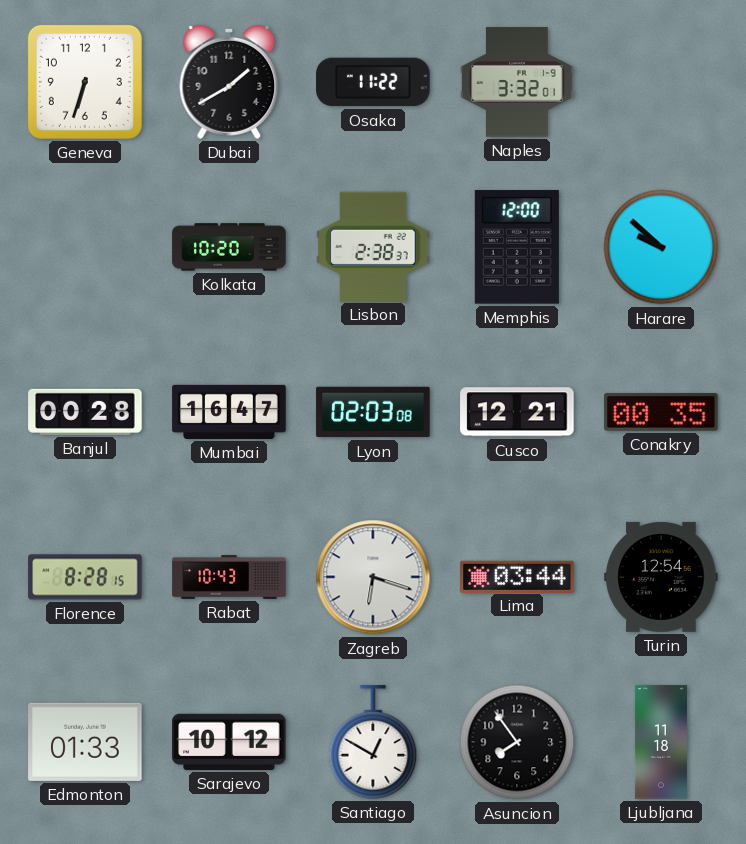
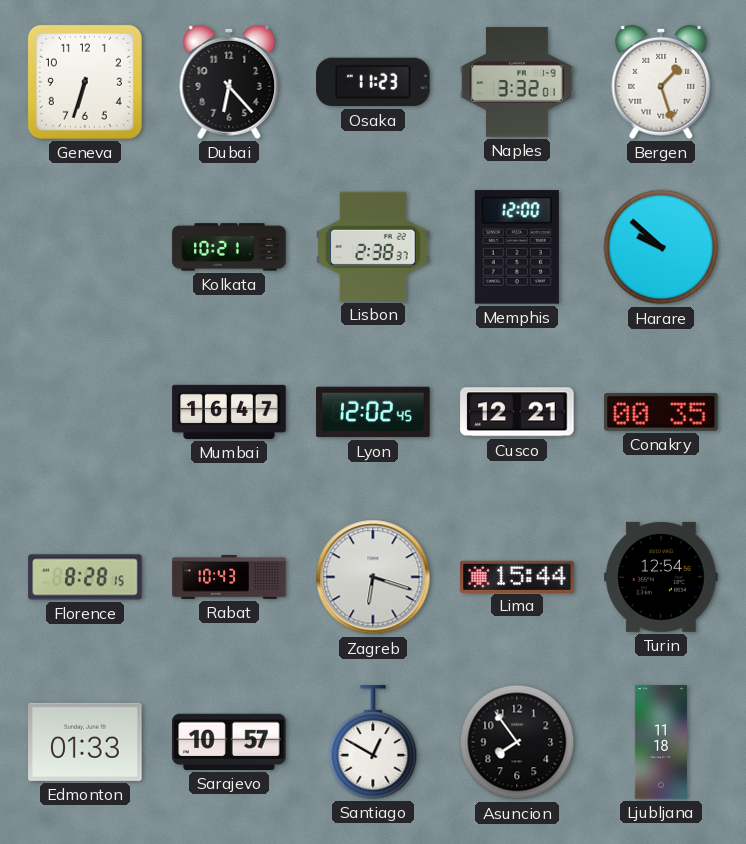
Dubai: 1:40 -> 6:23
Osaka: 11:22 -> 11:23
Bergen: none -> 1:27
Kolkata: 10:20 -> 10:21
Banjul: 00:28 -> none
Lyon: 02:03 -> 12:02
Lima: 03:44 -> 15:44
Sarajevo: 10:12 -> 10:57
